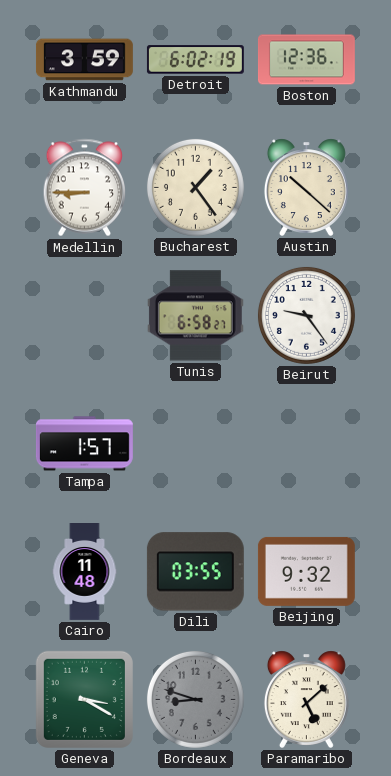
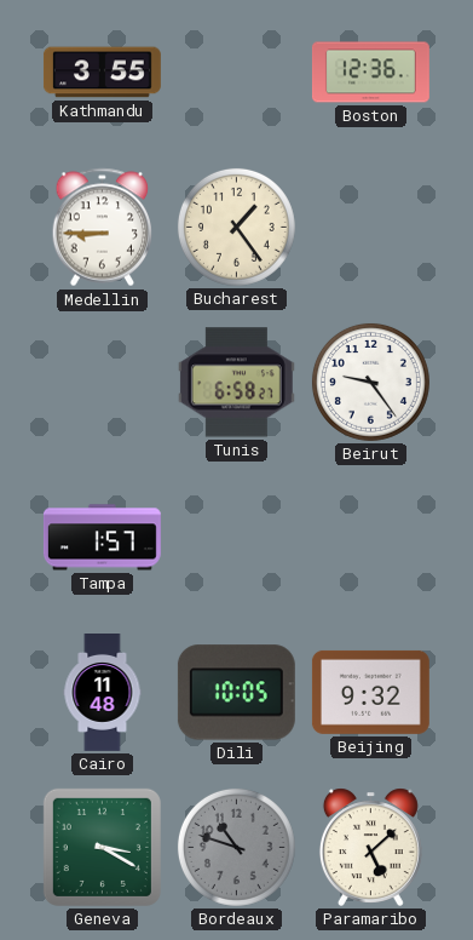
Kathmandu: 3:59 -> 3:55
Detroit: 6:02 -> none
Austin: 10:22 -> none
Dili: 03:55 -> 10:05
Bordeaux: 8:48 -> 10:48
